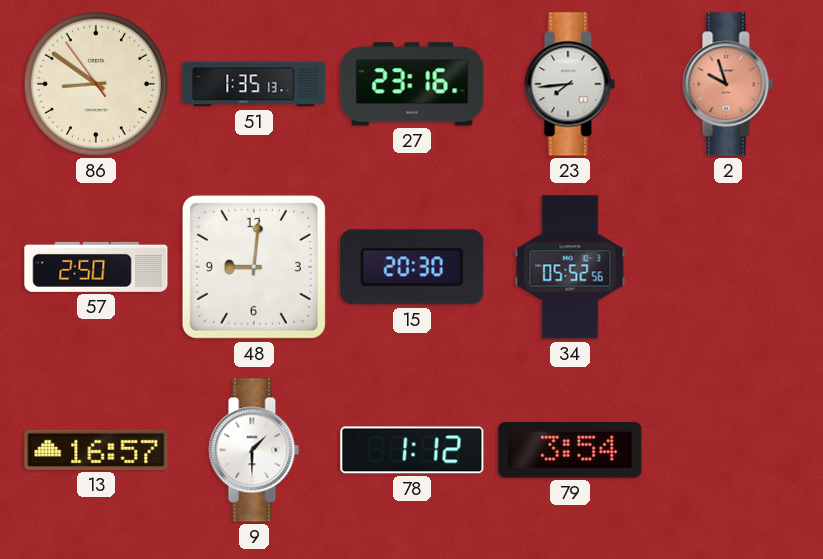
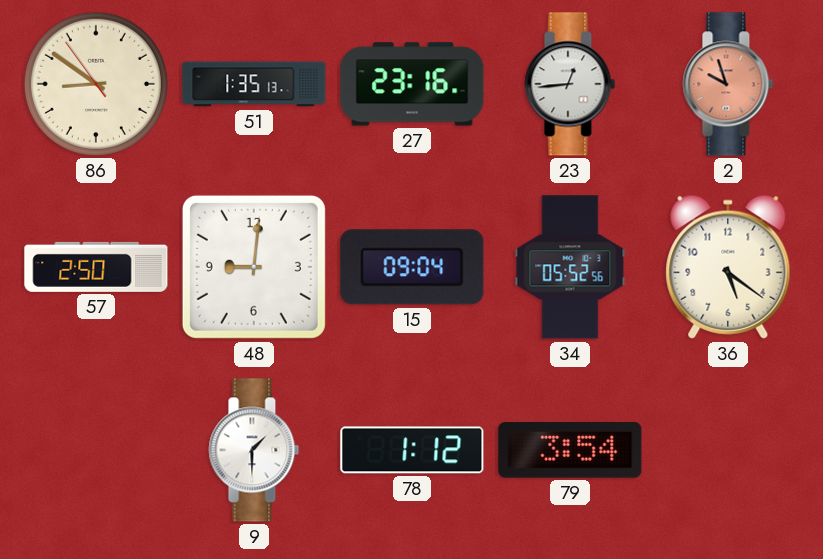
23: 7:44 -> 12:44
15: 20:30 -> 09:04
36: none -> 5:21
13: 16:57 -> none
